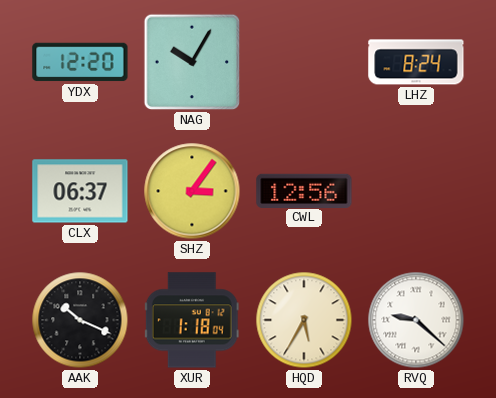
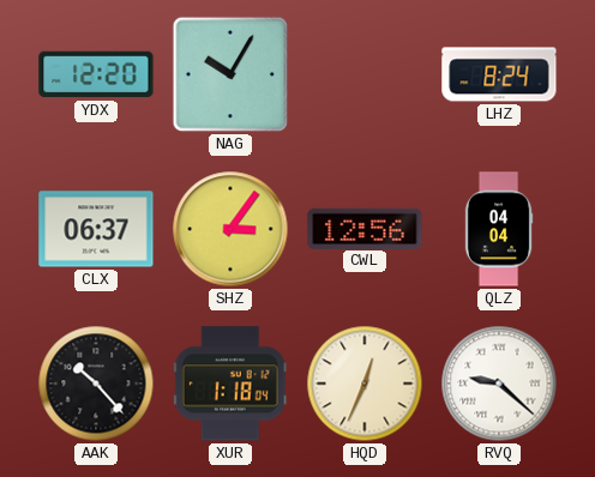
QLZ: none -> 04:04
AAK: 10:19 -> 10:23
HQD: 5:35 -> 12:34
